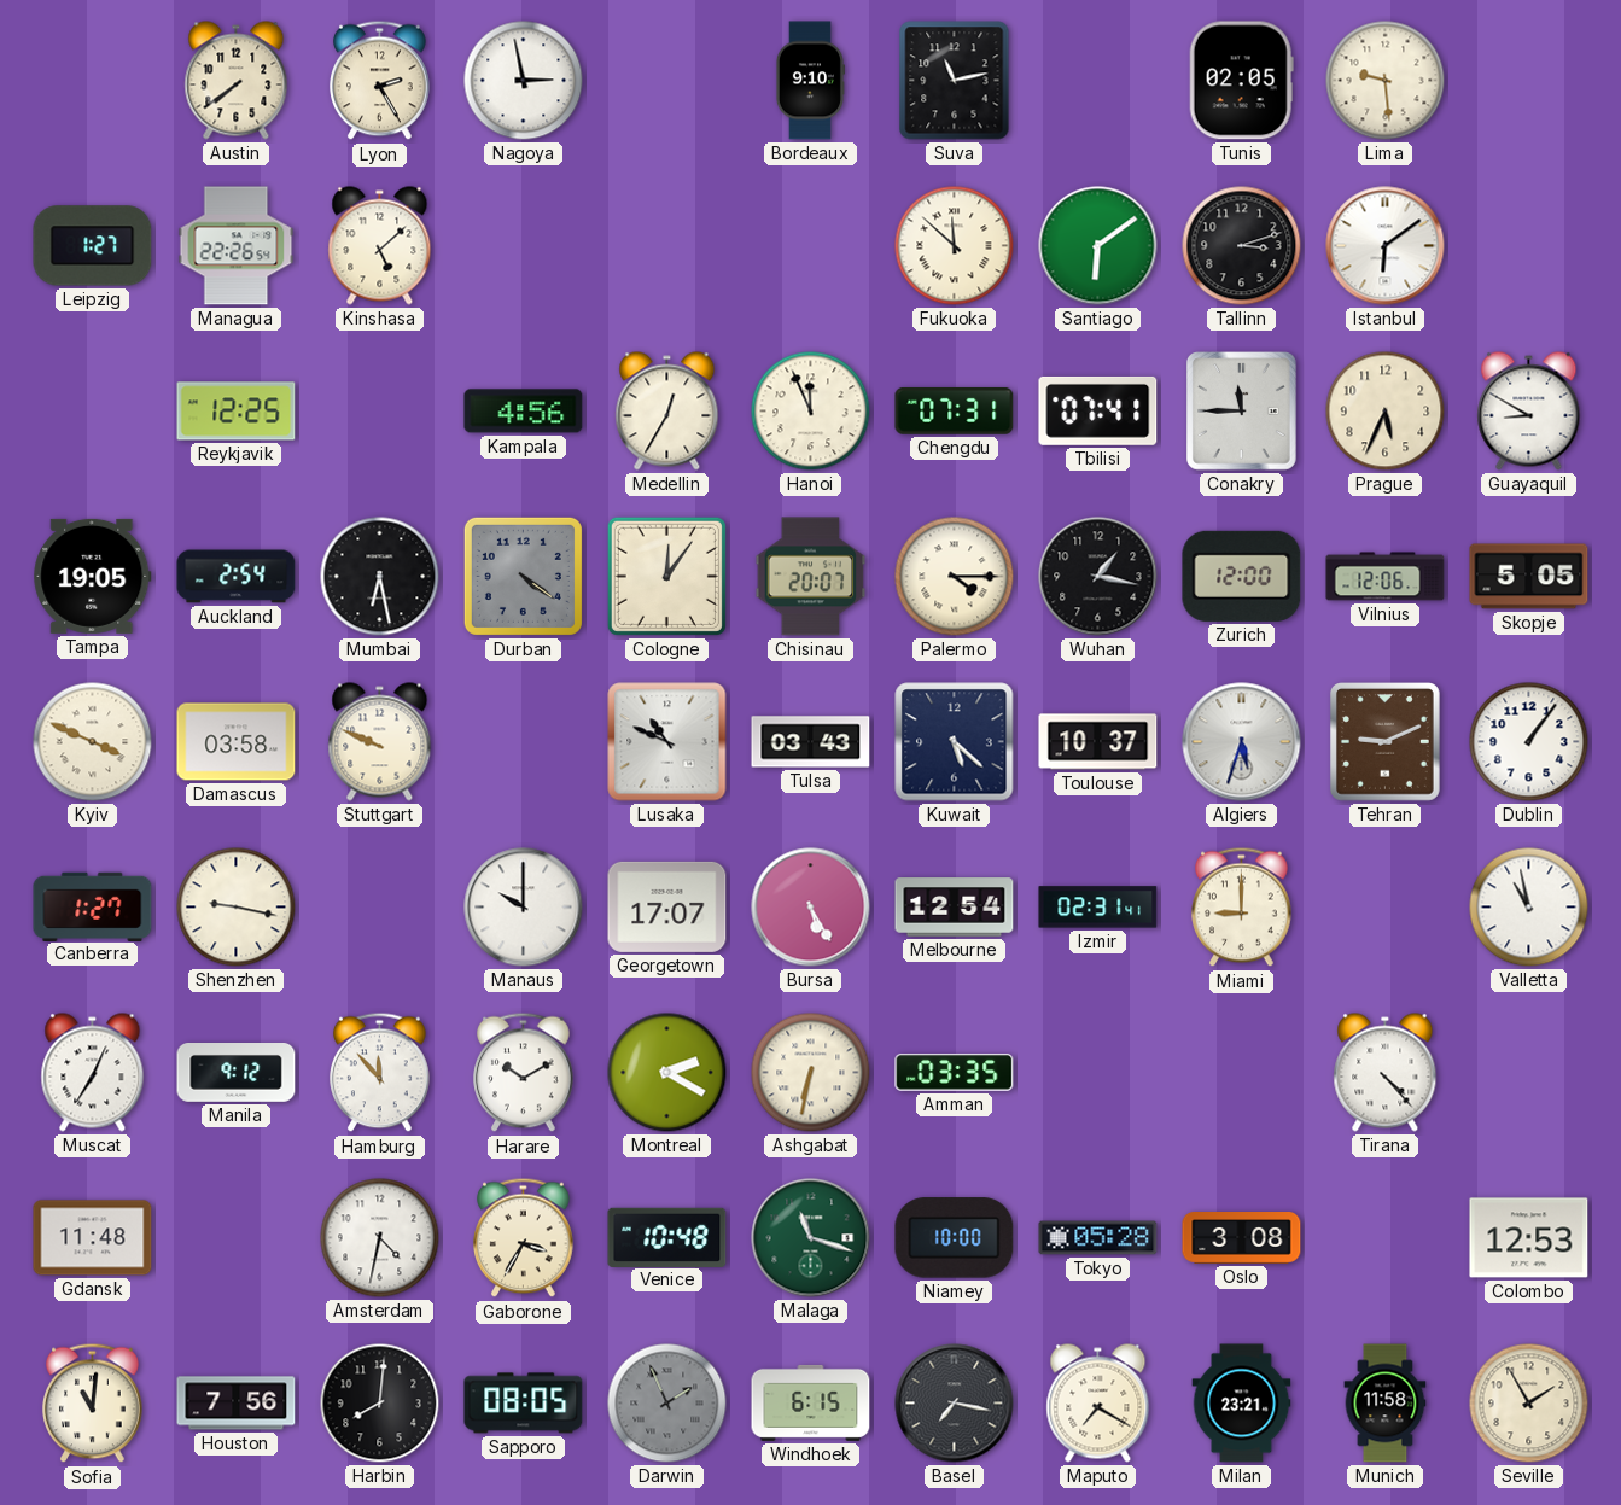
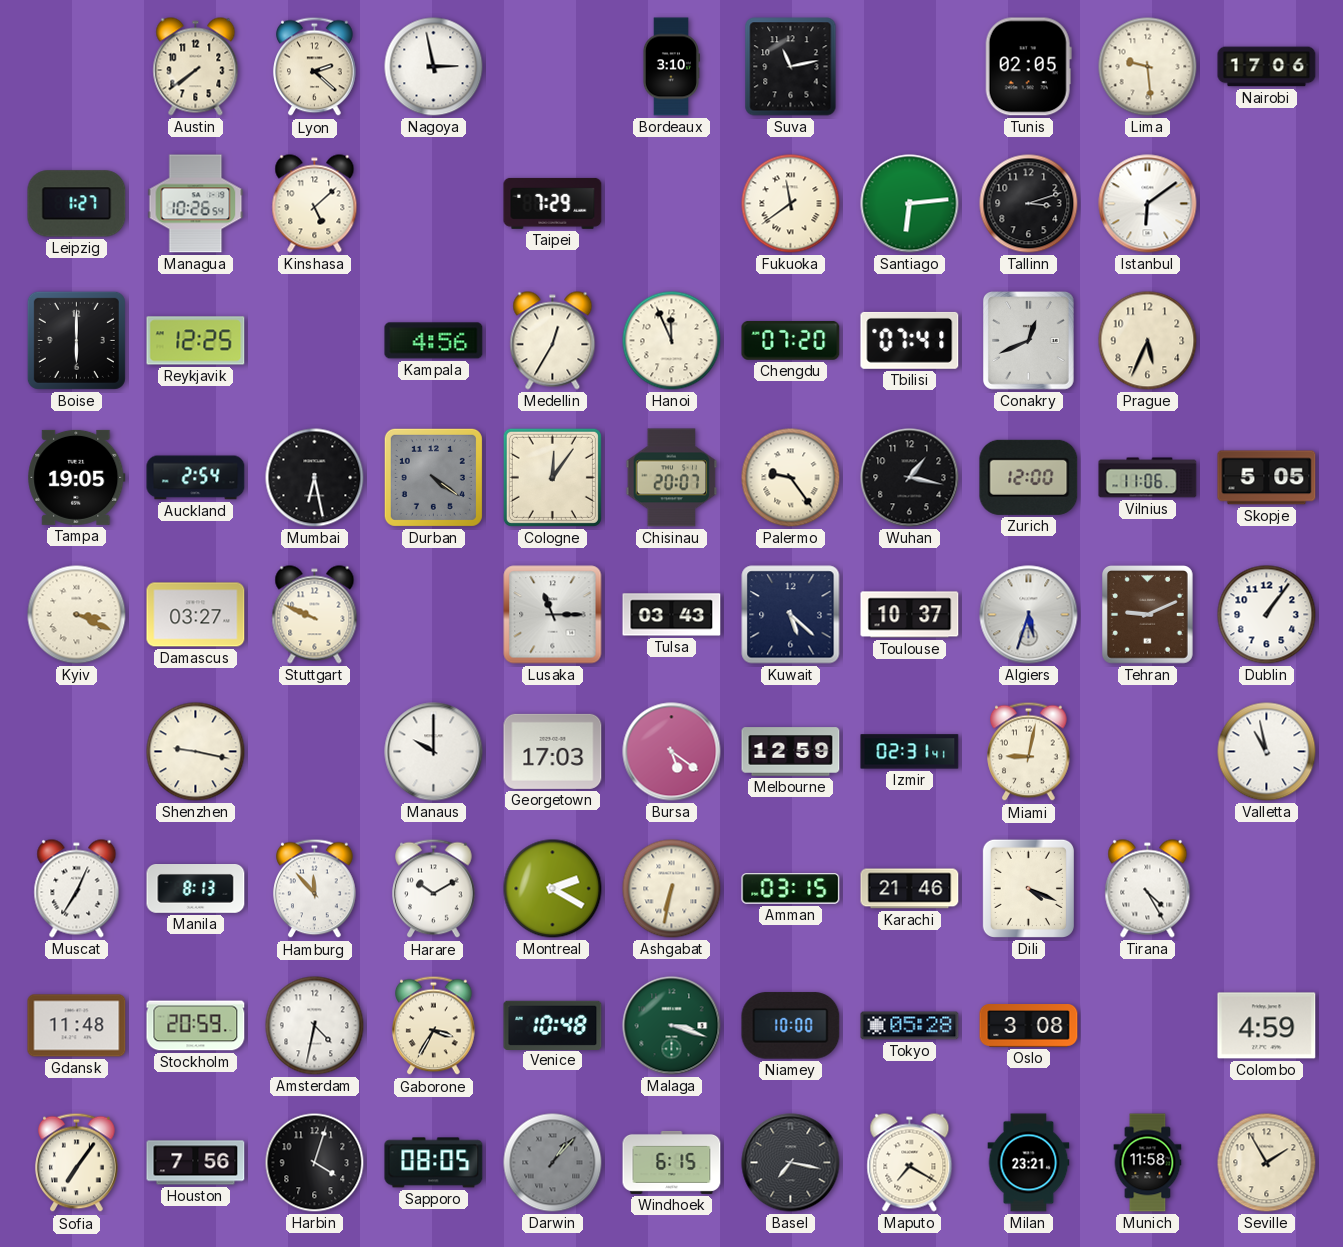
Lyon: 2:25 -> 2:22
Bordeaux: 9:10 -> 3:10
Nairobi: none -> 17:06
Managua: 22:26 -> 10:26
Taipei: none -> 7:29
Fukuoka: 11:52 -> 11:39
Santiago: 6:09 -> 6:14
Boise: none -> 6:00
Chengdu: 07:31 -> 07:20
Conakry: 11:45 -> 12:41
Guayaquil: 8:50 -> none
Palermo: 4:15 -> 9:24
Vilnius: 12:06 -> 11:06
Kyiv: 3:49 -> 3:19
Damascus: 03:58 -> 03:27
Lusaka: 10:49 -> 11:15
Canberra: 1:27 -> none
Georgetown: 17:07 -> 17:03
Bursa: 5:25 -> 5:21
Melbourne: 12:54 -> 12:59
Miami: 9:00 -> 9:02
Manila: 9:12 -> 8:13
Amman: 03:35 -> 03:15
Karachi: none -> 21:46
Dili: none -> 4:19
Tirana: 4:23 -> 4:25
Stockholm: none -> 20:59
Malaga: 11:18 -> 3:18
Colombo: 12:53 -> 4:59
Sofia: 11:01 -> 7:06
Harbin: 8:01 -> 4:03
Darwin: 1:56 -> 1:07
